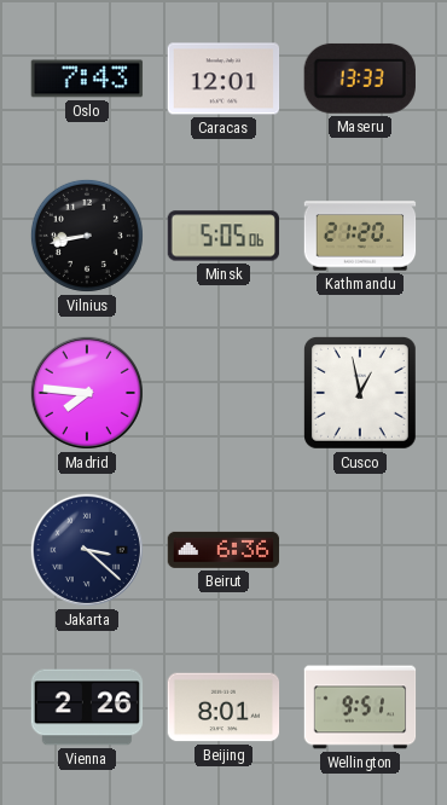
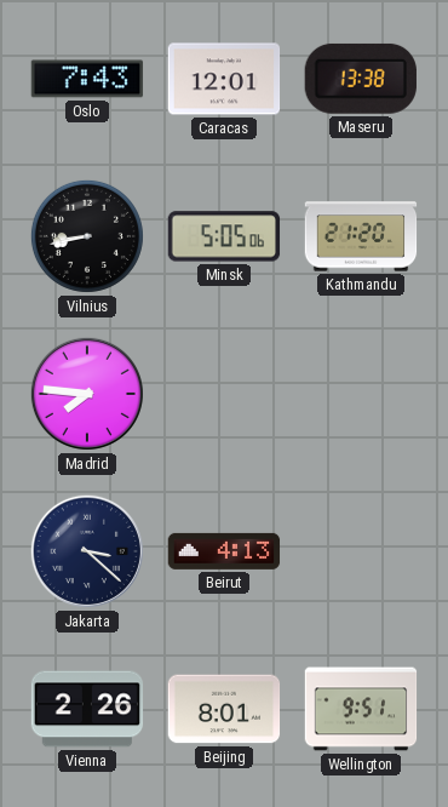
Maseru: 13:33 -> 13:38
Cusco: 12:58 -> none
Beirut: 6:36 -> 4:13
